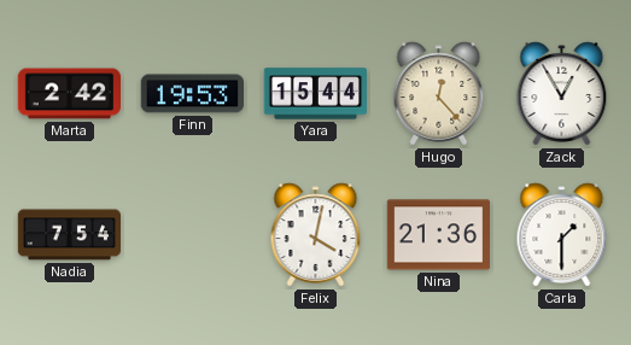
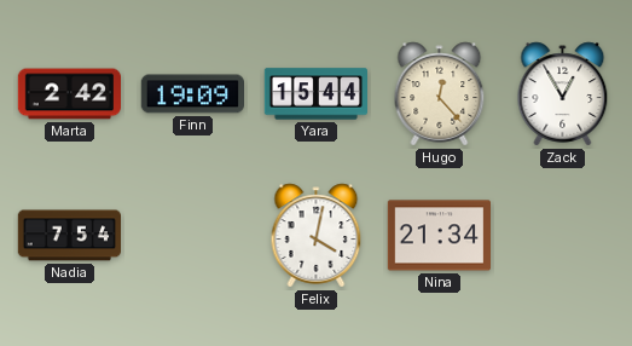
Finn: 19:53 -> 19:09
Nina: 21:36 -> 21:34
Carla: 1:30 -> none
